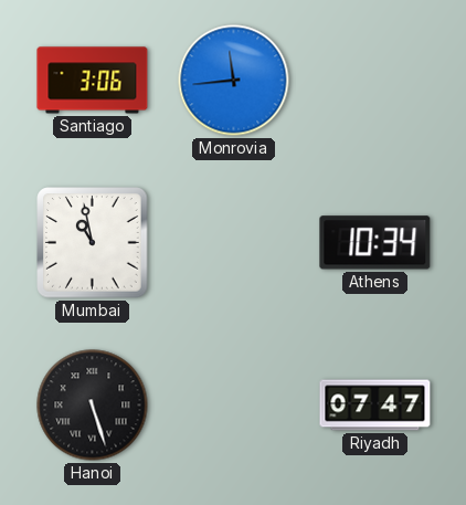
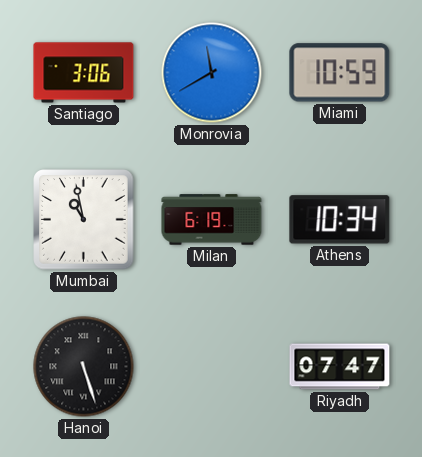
Monrovia: 11:44 -> 11:40
Miami: none -> 10:59
Milan: none -> 6:19
